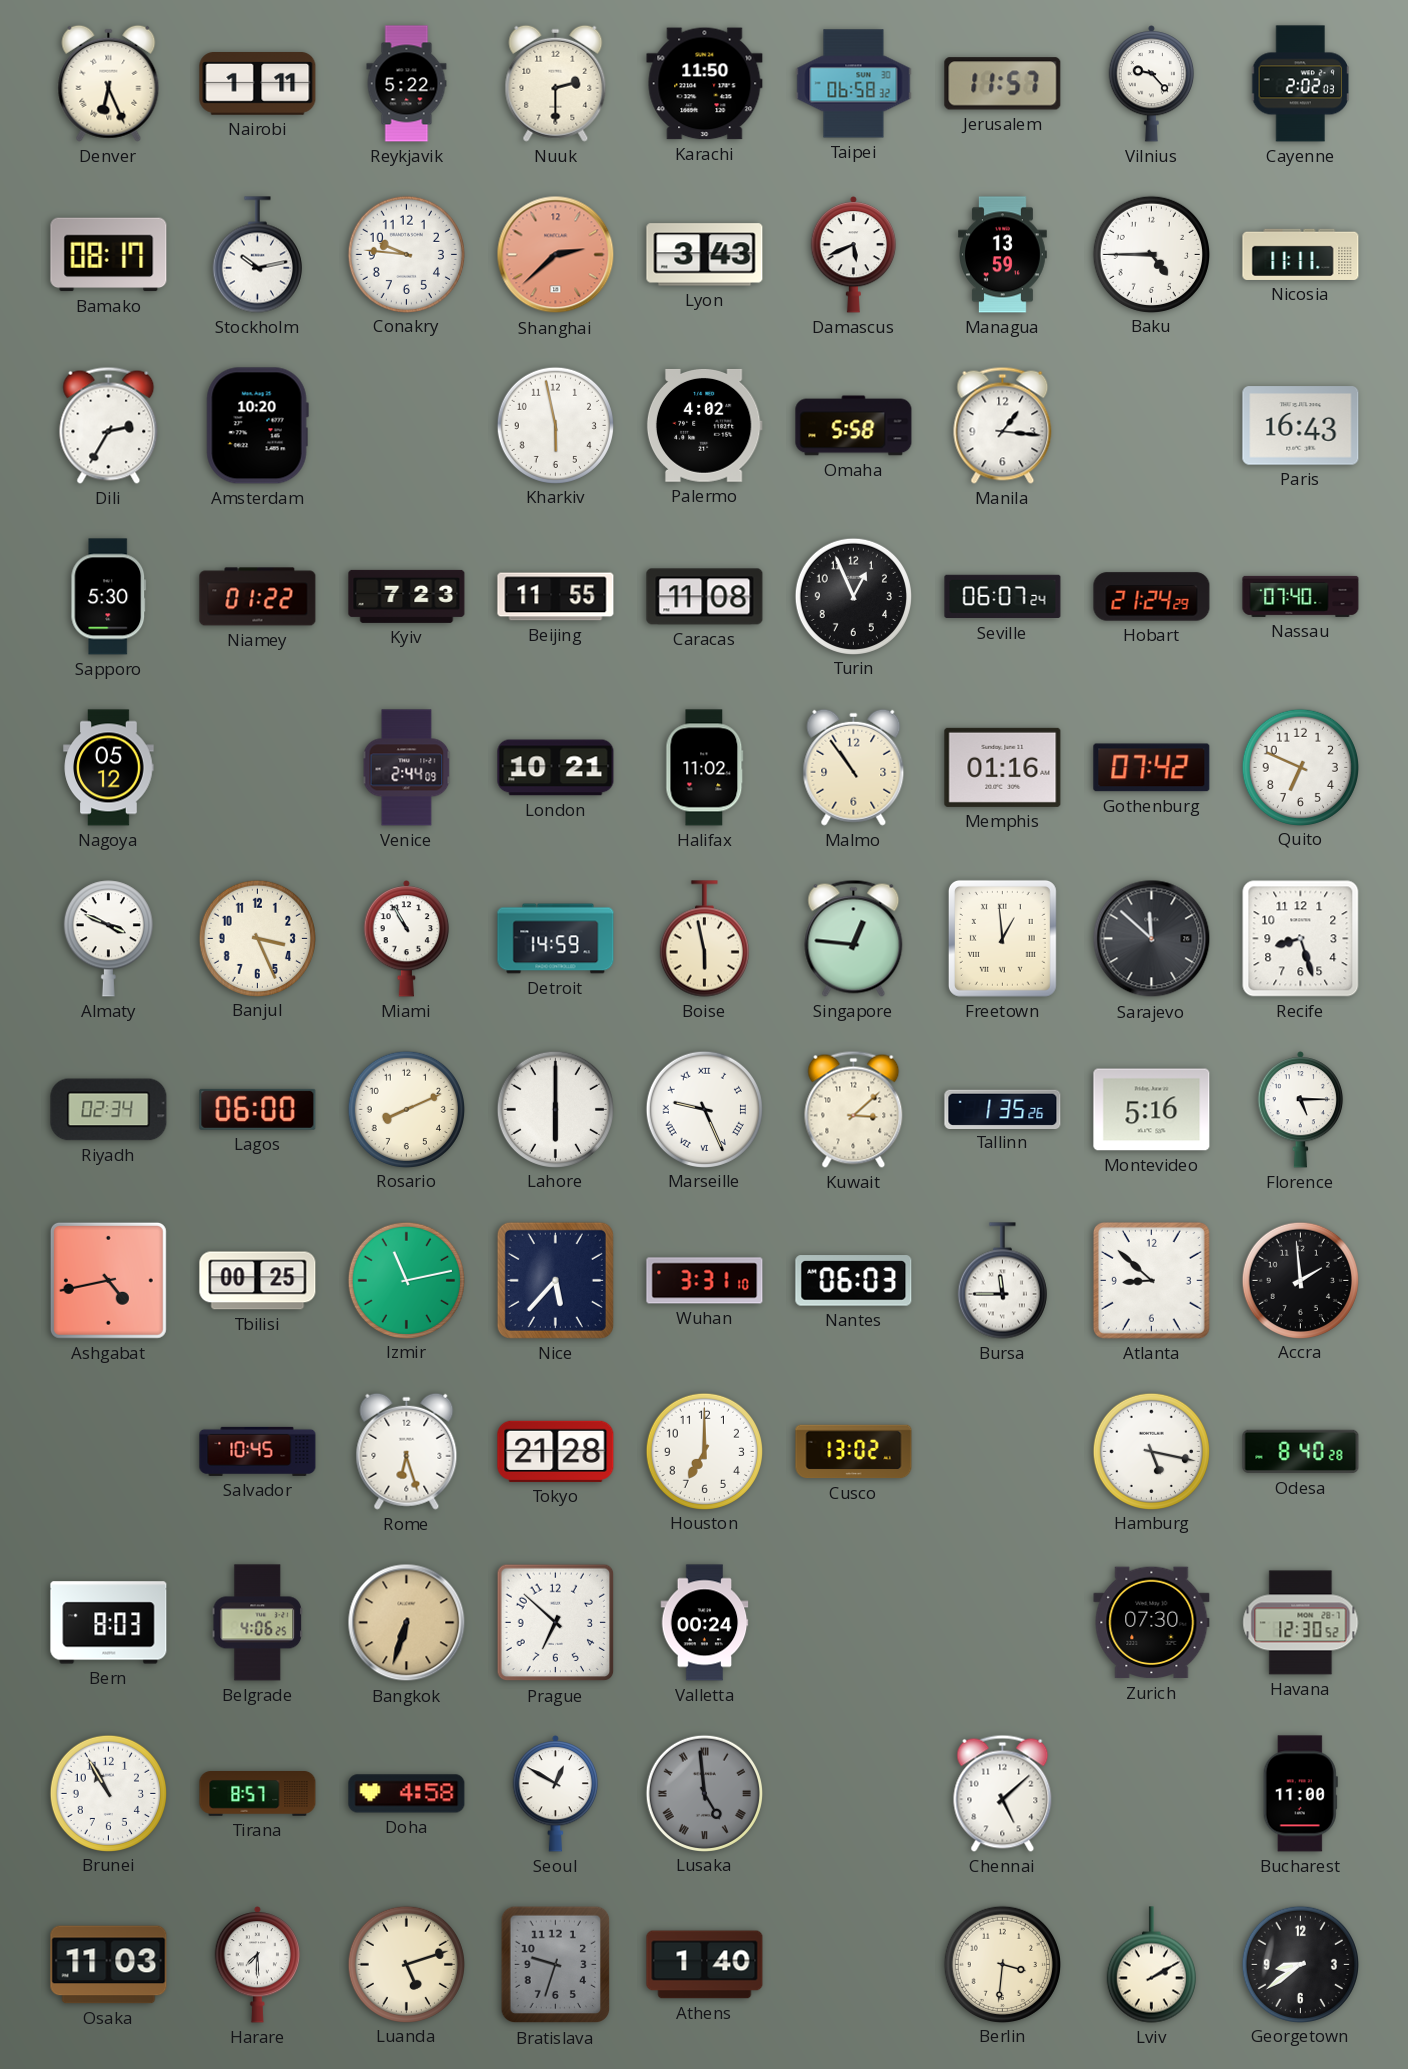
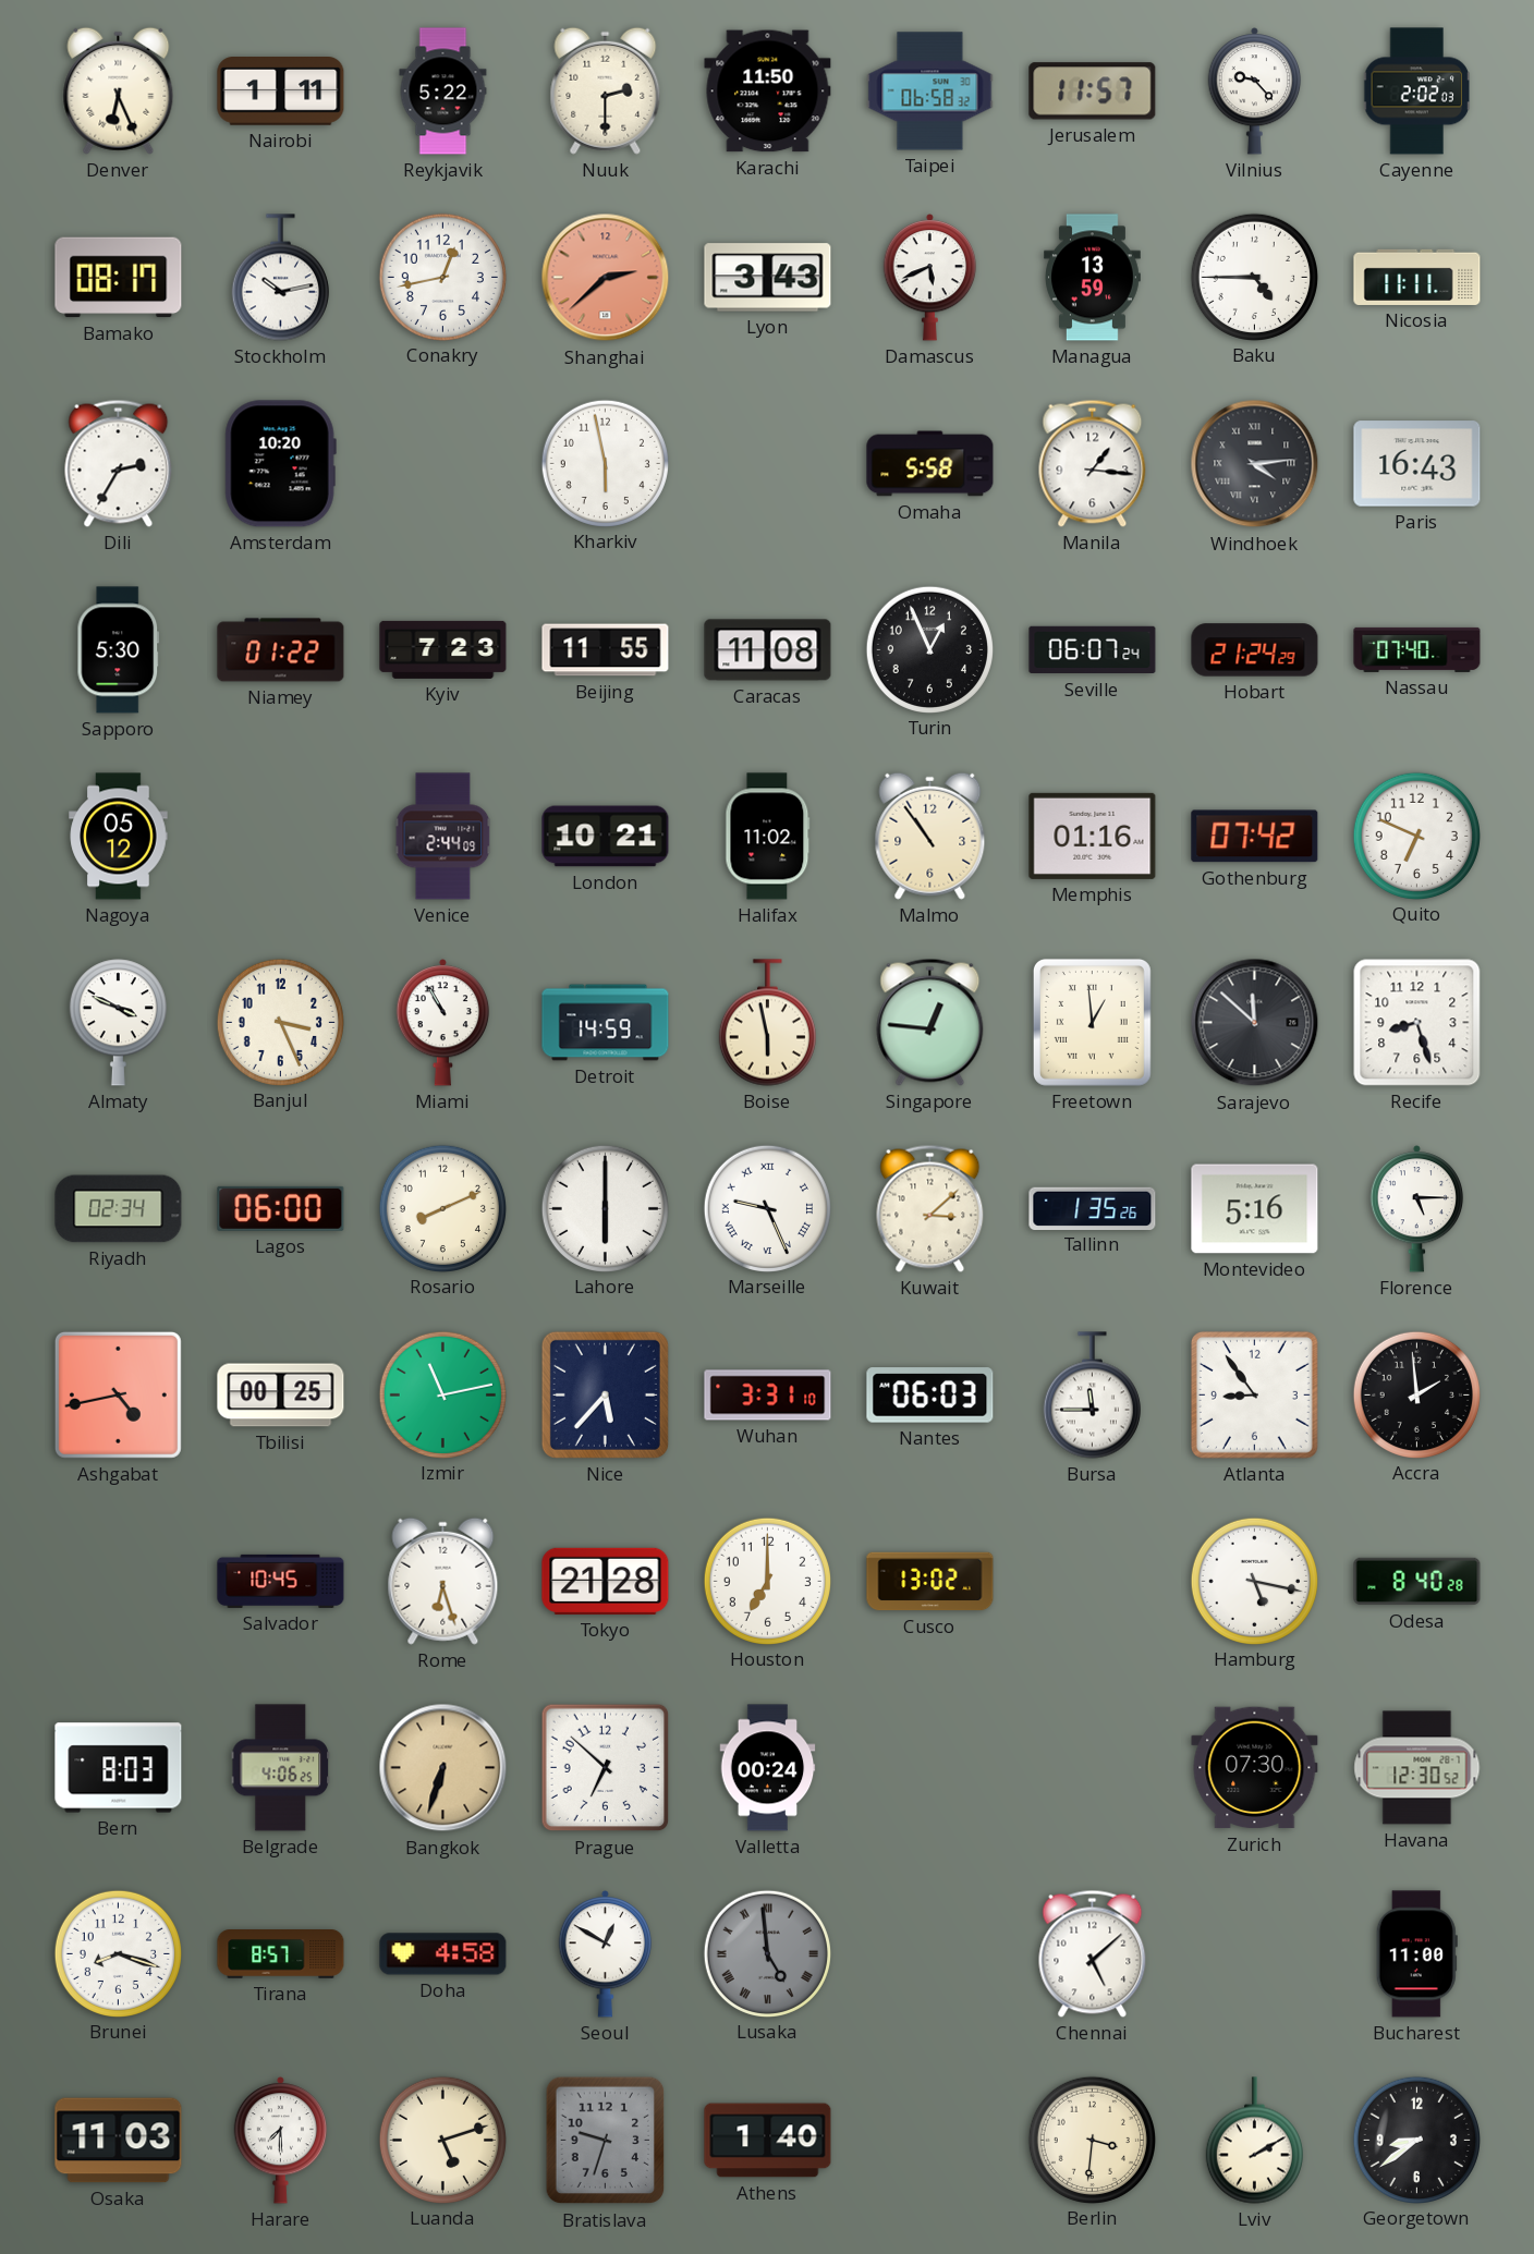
Conakry: 9:46 -> 12:43
Palermo: 4:02 -> none
Windhoek: none -> 4:14
Atlanta: 8:52 -> 8:54
Brunei: 10:55 -> 8:18
